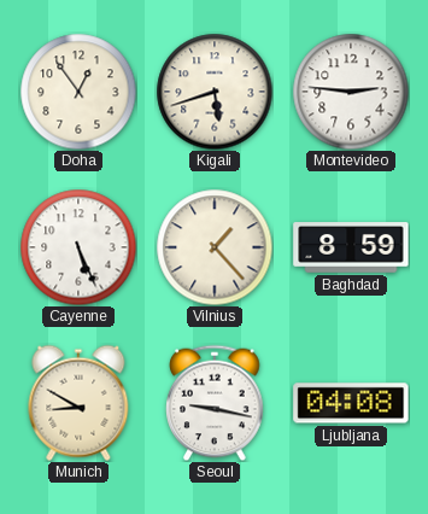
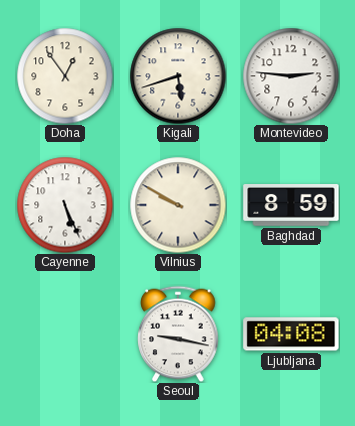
Vilnius: 1:23 -> 9:50
Munich: 8:50 -> none
